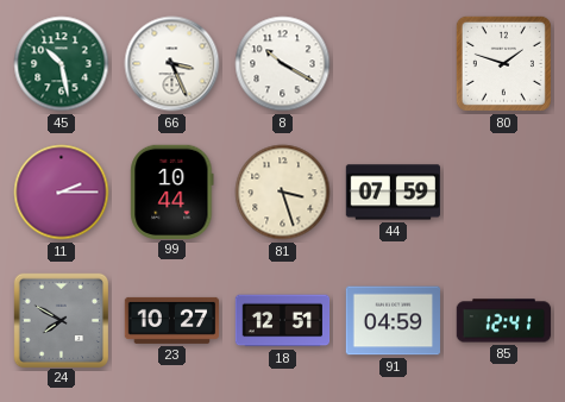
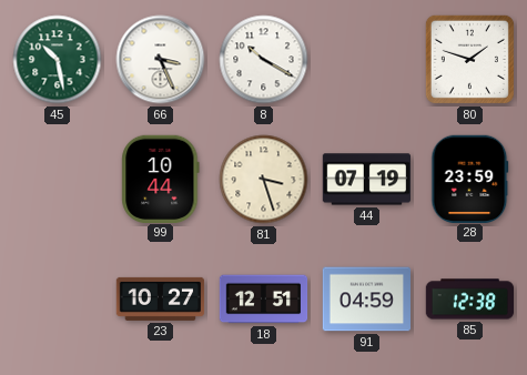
11: 2:15 -> none
44: 07:59 -> 07:19
28: none -> 23:59
24: 7:50 -> none
85: 12:41 -> 12:38
